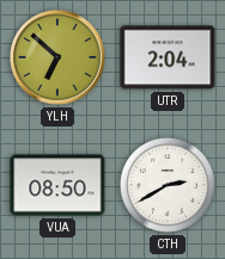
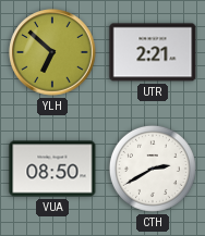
UTR: 2:04 -> 2:21
